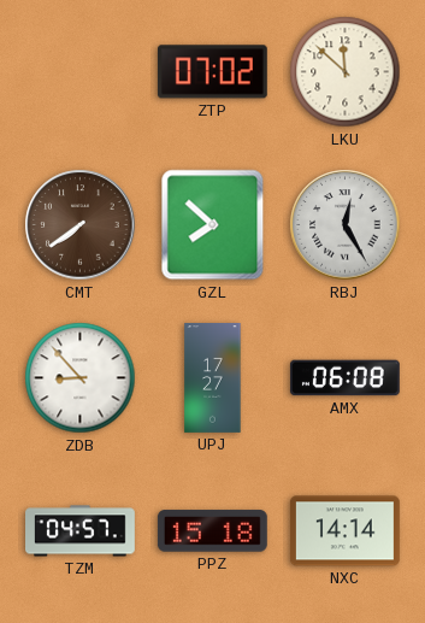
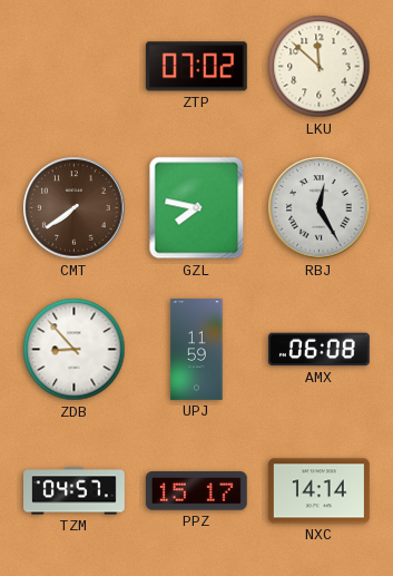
GZL: 7:52 -> 7:47
UPJ: 17:27 -> 11:59
PPZ: 15:18 -> 15:17
